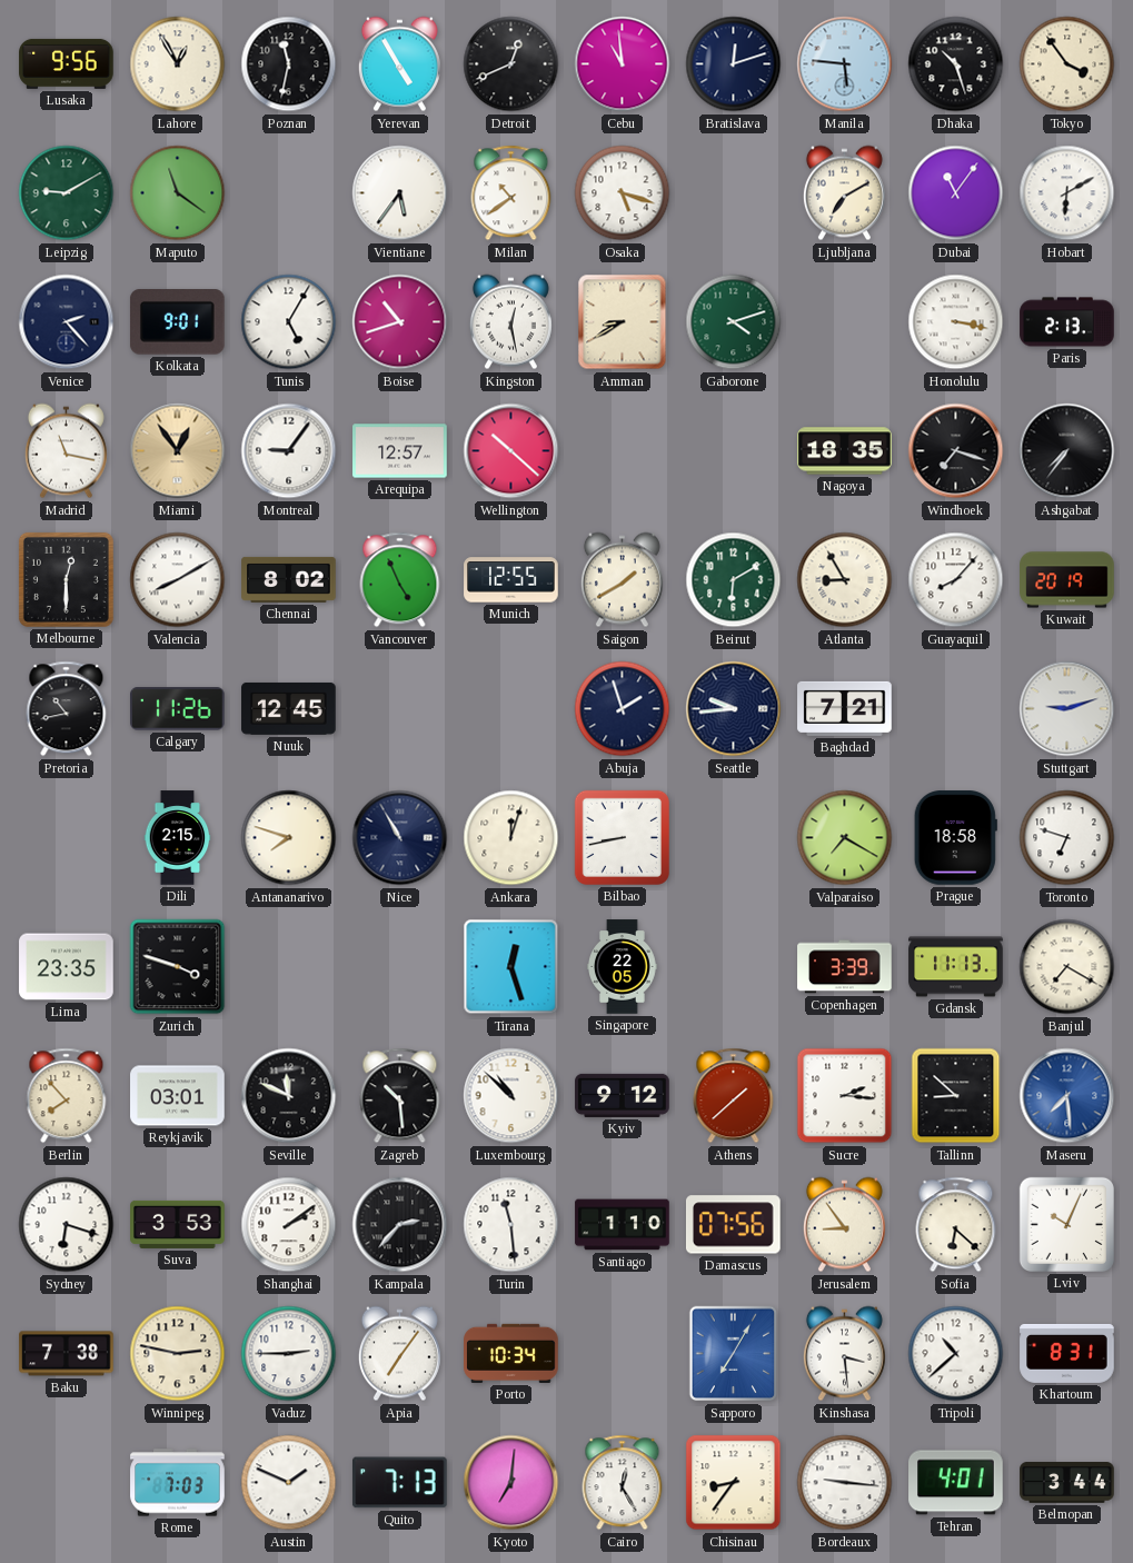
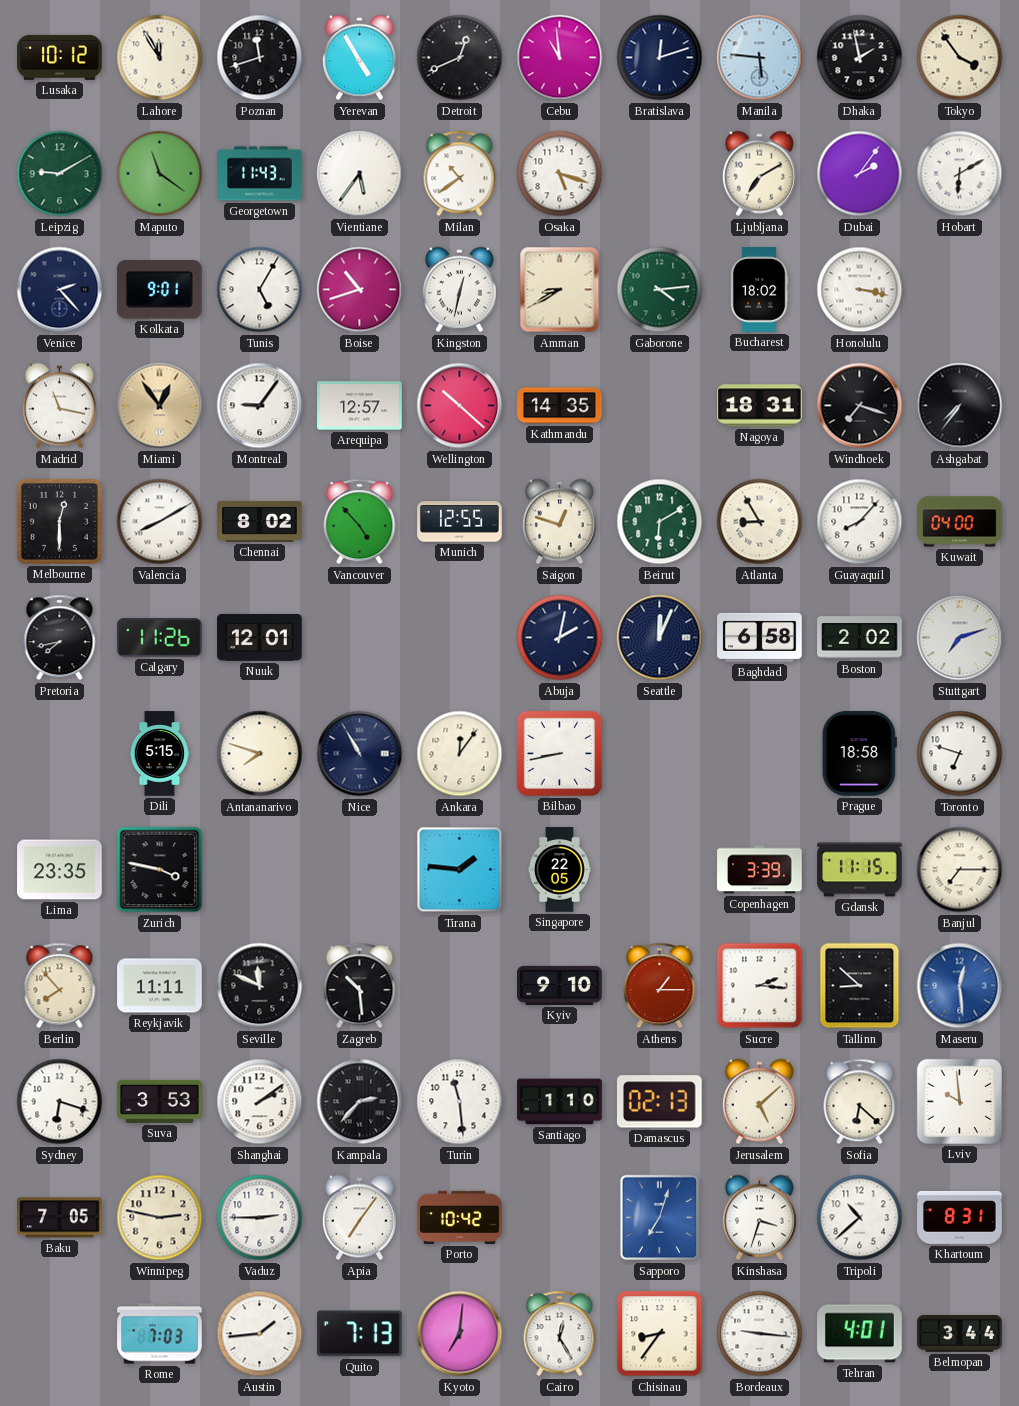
Lusaka: 9:56 -> 10:12
Lahore: 12:55 -> 11:55
Poznan: 11:32 -> 11:42
Dhaka: 10:27 -> 1:58
Georgetown: none -> 11:43
Dubai: 11:06 -> 2:06
Kingston: 12:28 -> 12:32
Gaborone: 4:12 -> 4:14
Bucharest: none -> 18:02
Paris: 2:13 -> none
Kathmandu: none -> 14:35
Nagoya: 18:35 -> 18:31
Vancouver: 4:56 -> 4:53
Saigon: 1:40 -> 12:48
Kuwait: 20:19 -> 04:00
Pretoria: 10:43 -> 7:43
Nuuk: 12:45 -> 12:01
Abuja: 1:57 -> 2:02
Seattle: 9:44 -> 12:04
Baghdad: 7:21 -> 6:58
Boston: none -> 2:02
Stuttgart: 9:12 -> 7:12
Dili: 2:15 -> 5:15
Ankara: 12:03 -> 12:06
Valparaiso: 7:20 -> none
Zurich: 3:48 -> 3:47
Tirana: 12:27 -> 1:46
Gdansk: 11:13 -> 11:15
Banjul: 7:20 -> 7:15
Reykjavik: 03:01 -> 11:11
Luxembourg: 10:52 -> none
Kyiv: 9:12 -> 9:10
Athens: 1:38 -> 1:15
Maseru: 7:29 -> 12:29
Damascus: 07:56 -> 02:13
Jerusalem: 8:54 -> 5:08
Lviv: 10:04 -> 9:59
Baku: 7:38 -> 7:05
Porto: 10:34 -> 10:42
Sapporo: 7:05 -> 7:03
Kinshasa: 3:29 -> 3:33
Austin: 1:49 -> 1:44
